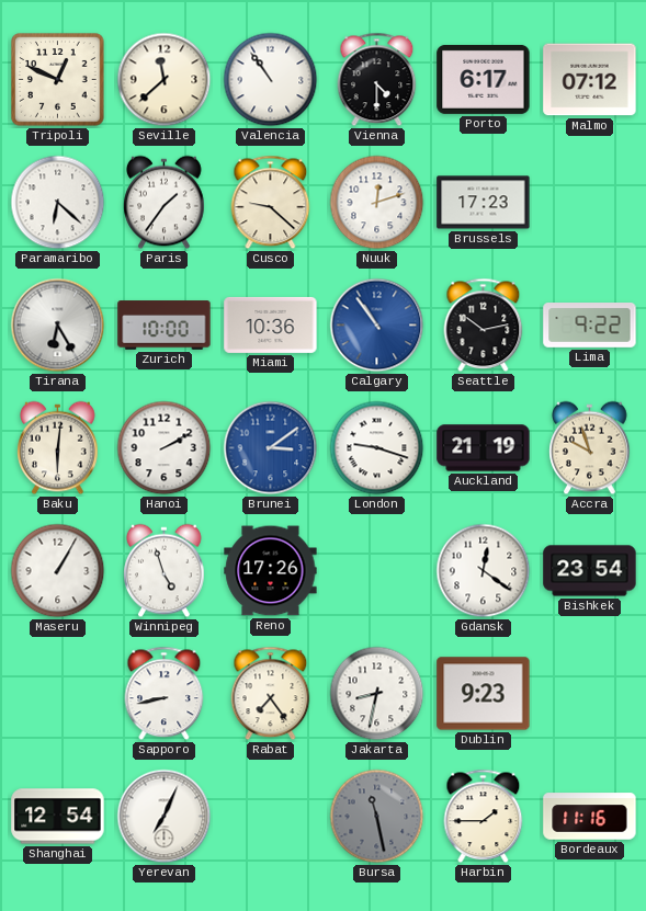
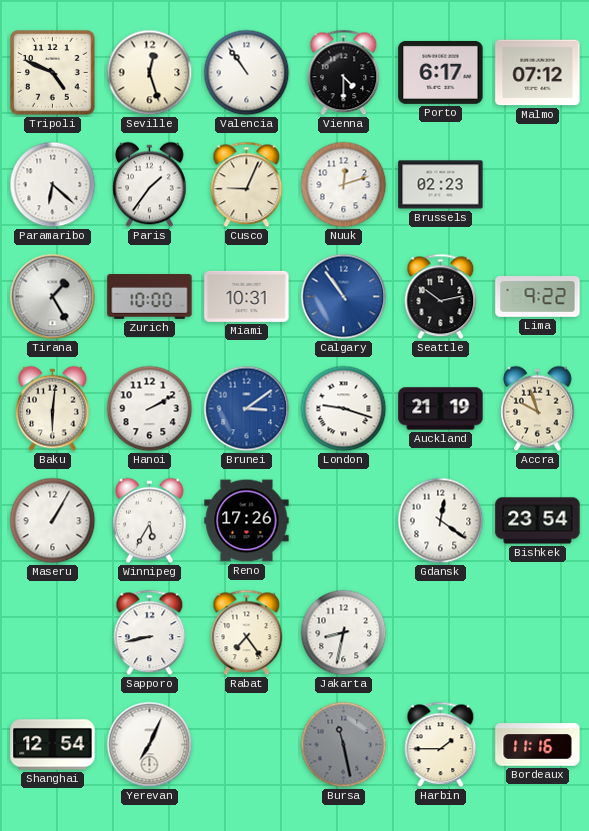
Tripoli: 12:49 -> 4:49
Seville: 11:38 -> 12:27
Cusco: 9:22 -> 9:04
Brussels: 17:23 -> 02:23
Tirana: 6:25 -> 1:25
Miami: 10:36 -> 10:31
Winnipeg: 4:57 -> 5:35
Dublin: 9:23 -> none
